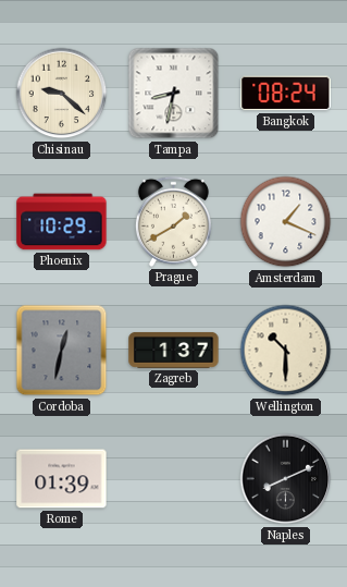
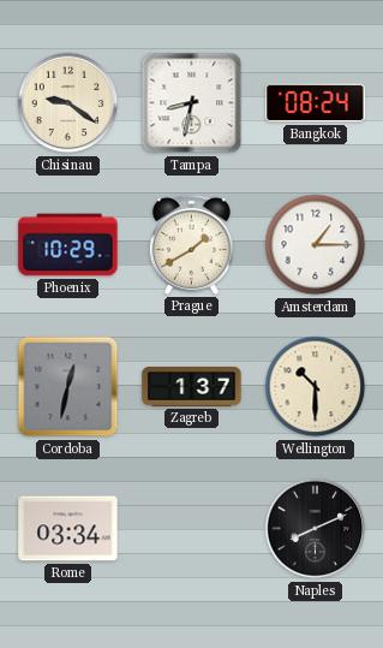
Chisinau: 9:22 -> 9:21
Amsterdam: 1:19 -> 1:15
Rome: 01:39 -> 03:34
